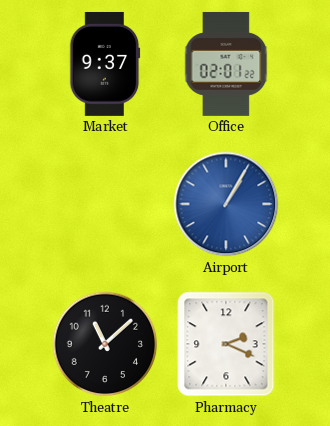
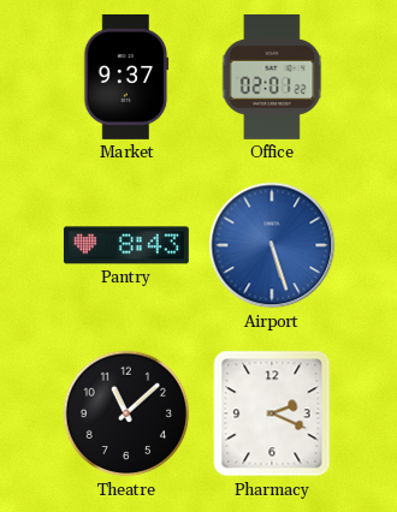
Pantry: none -> 8:43
Airport: 1:05 -> 5:27
